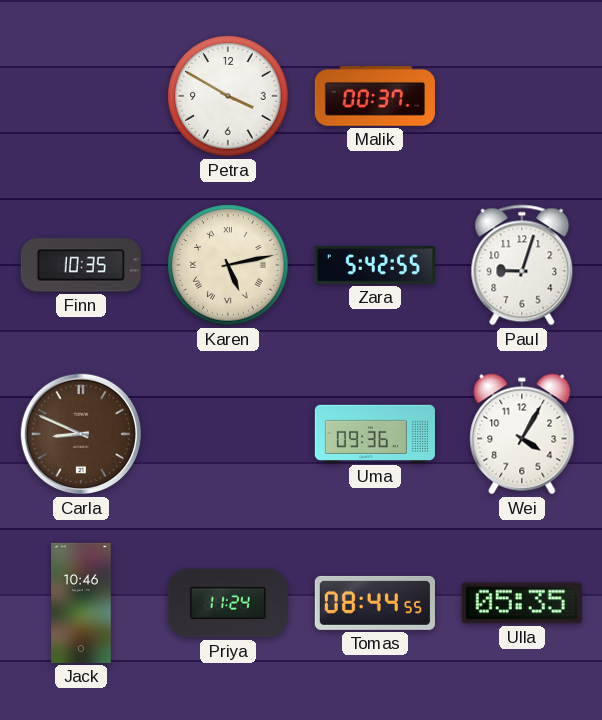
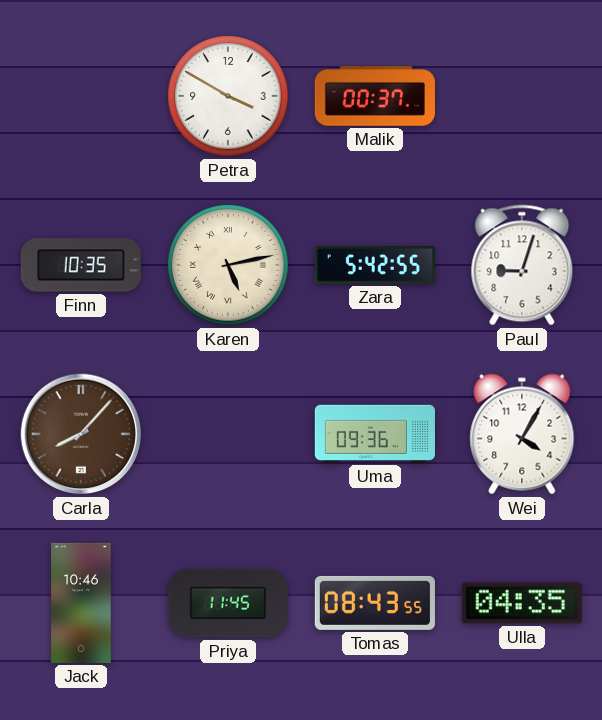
Carla: 8:49 -> 8:07
Priya: 11:24 -> 11:45
Tomas: 08:44 -> 08:43
Ulla: 05:35 -> 04:35
